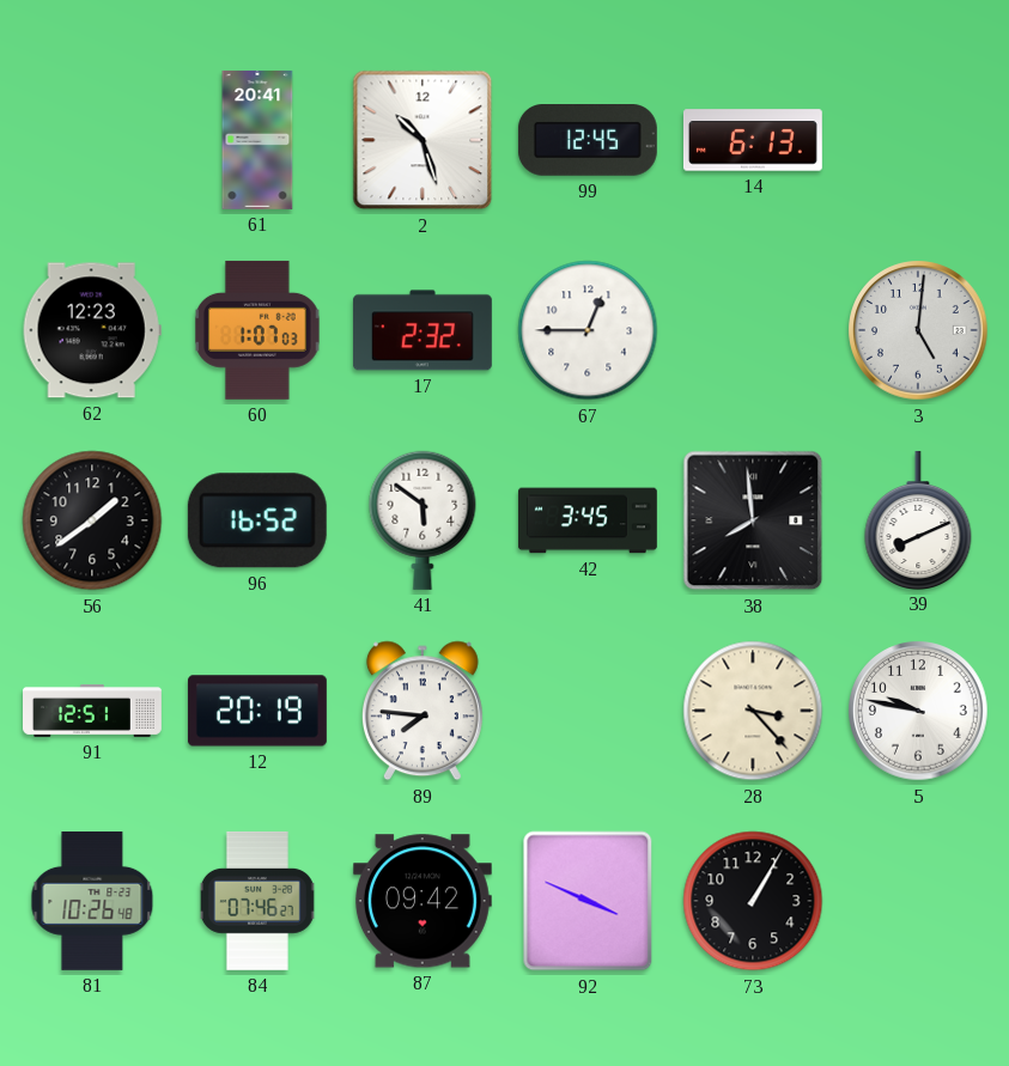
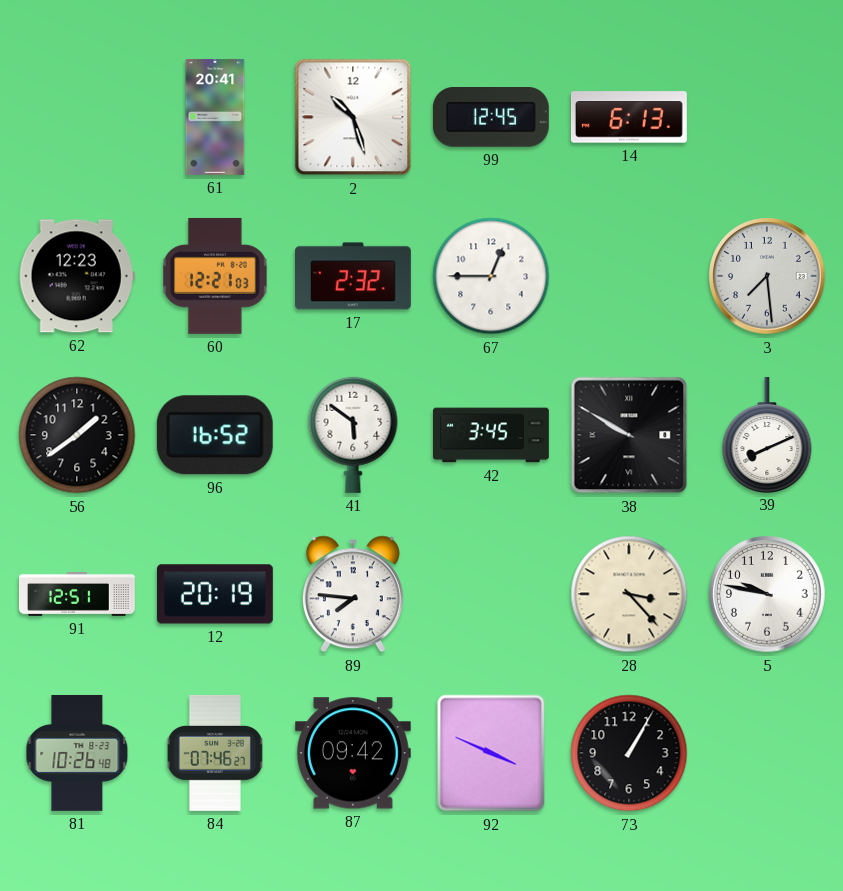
60: 1:07 -> 12:21
3: 5:01 -> 7:29
38: 7:59 -> 9:50
